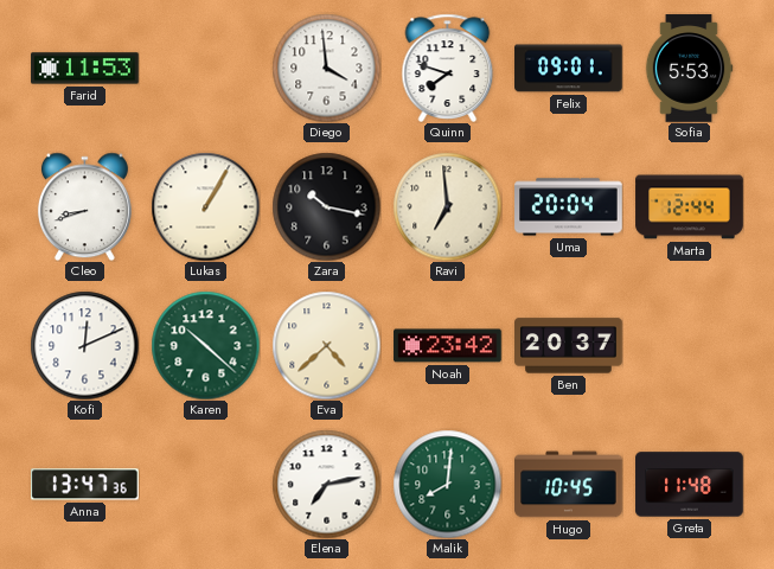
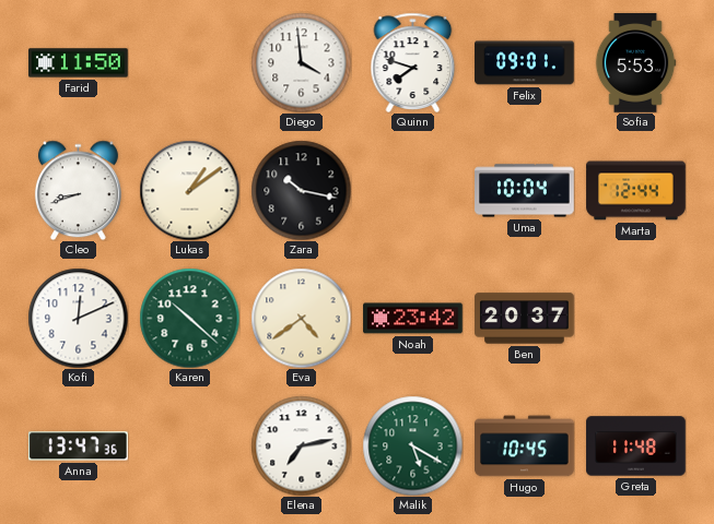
Farid: 11:53 -> 11:50
Lukas: 1:05 -> 1:09
Ravi: 6:59 -> none
Uma: 20:04 -> 10:04
Eva: 4:38 -> 4:39
Malik: 8:01 -> 5:20
